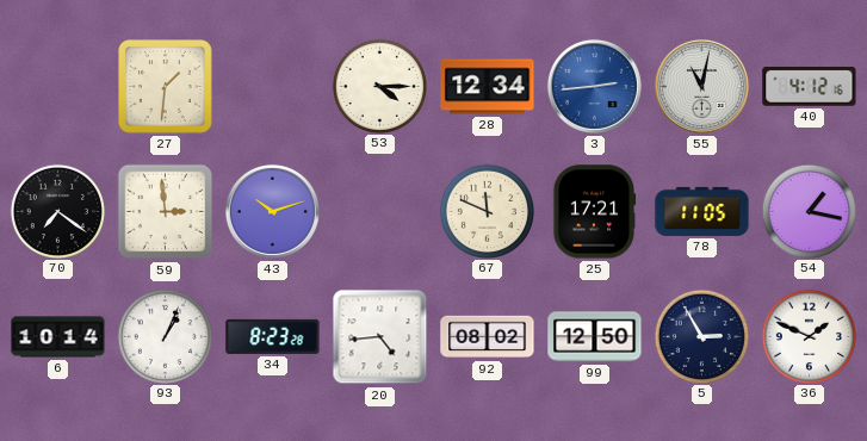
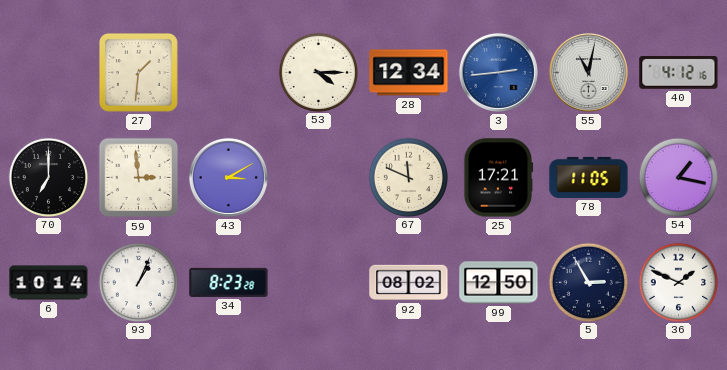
70: 7:21 -> 7:00
43: 10:12 -> 3:10
20: 4:44 -> none
